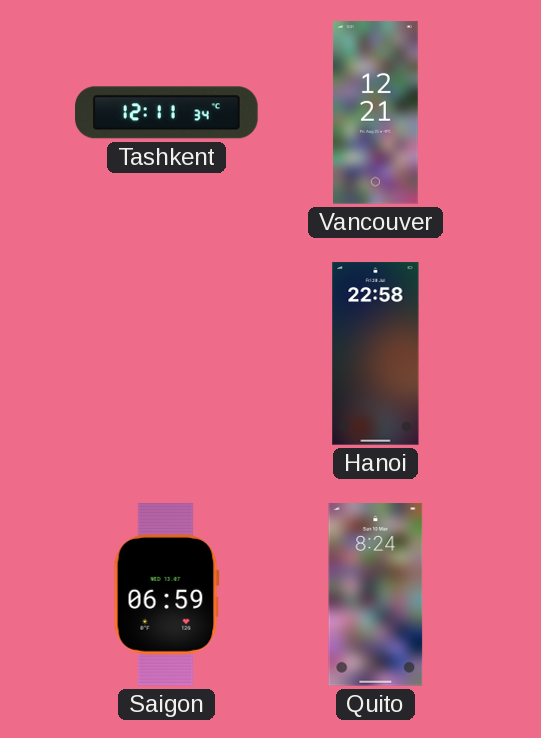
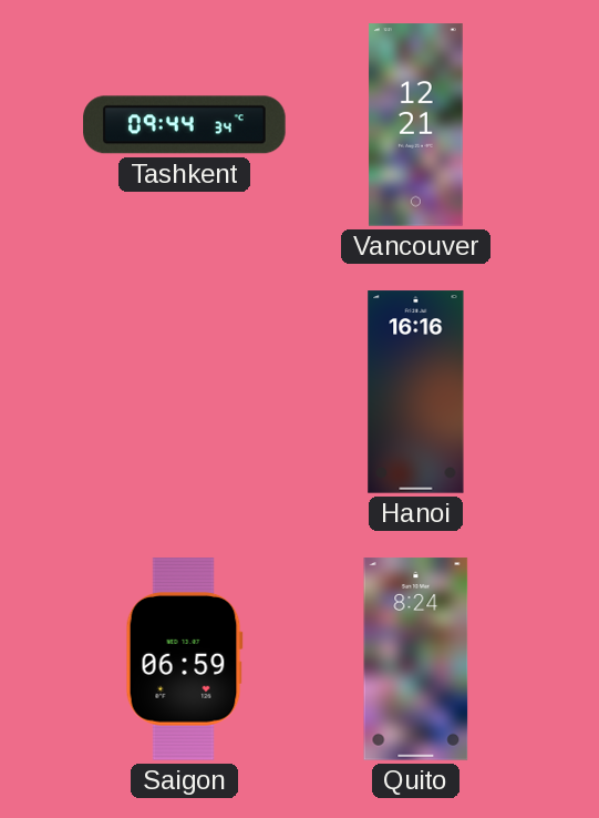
Tashkent: 12:11 -> 09:44
Hanoi: 22:58 -> 16:16
